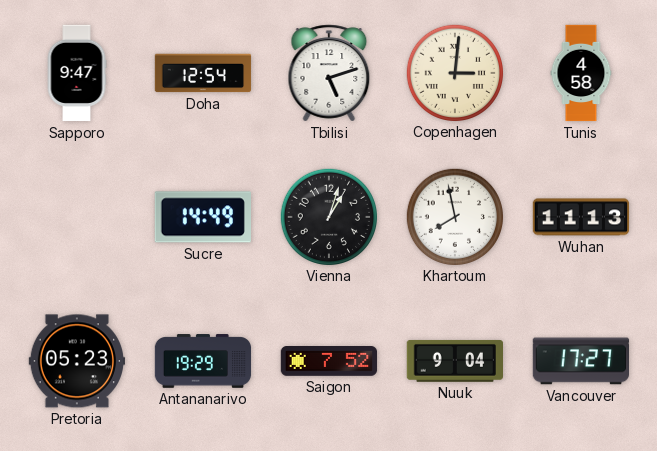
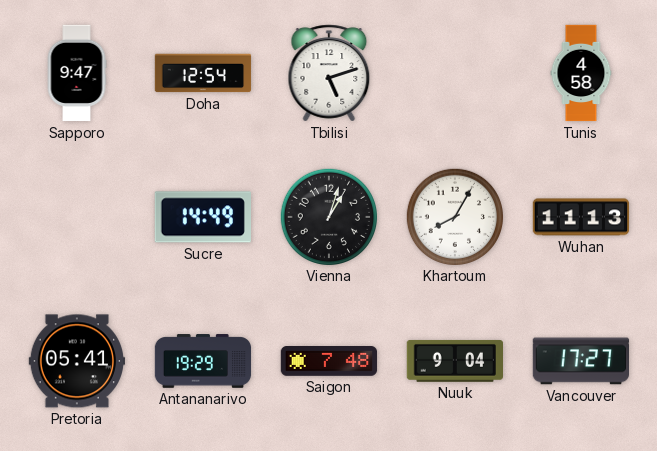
Copenhagen: 3:01 -> none
Khartoum: 7:58 -> 8:05
Pretoria: 05:23 -> 05:41
Saigon: 7:52 -> 7:48
